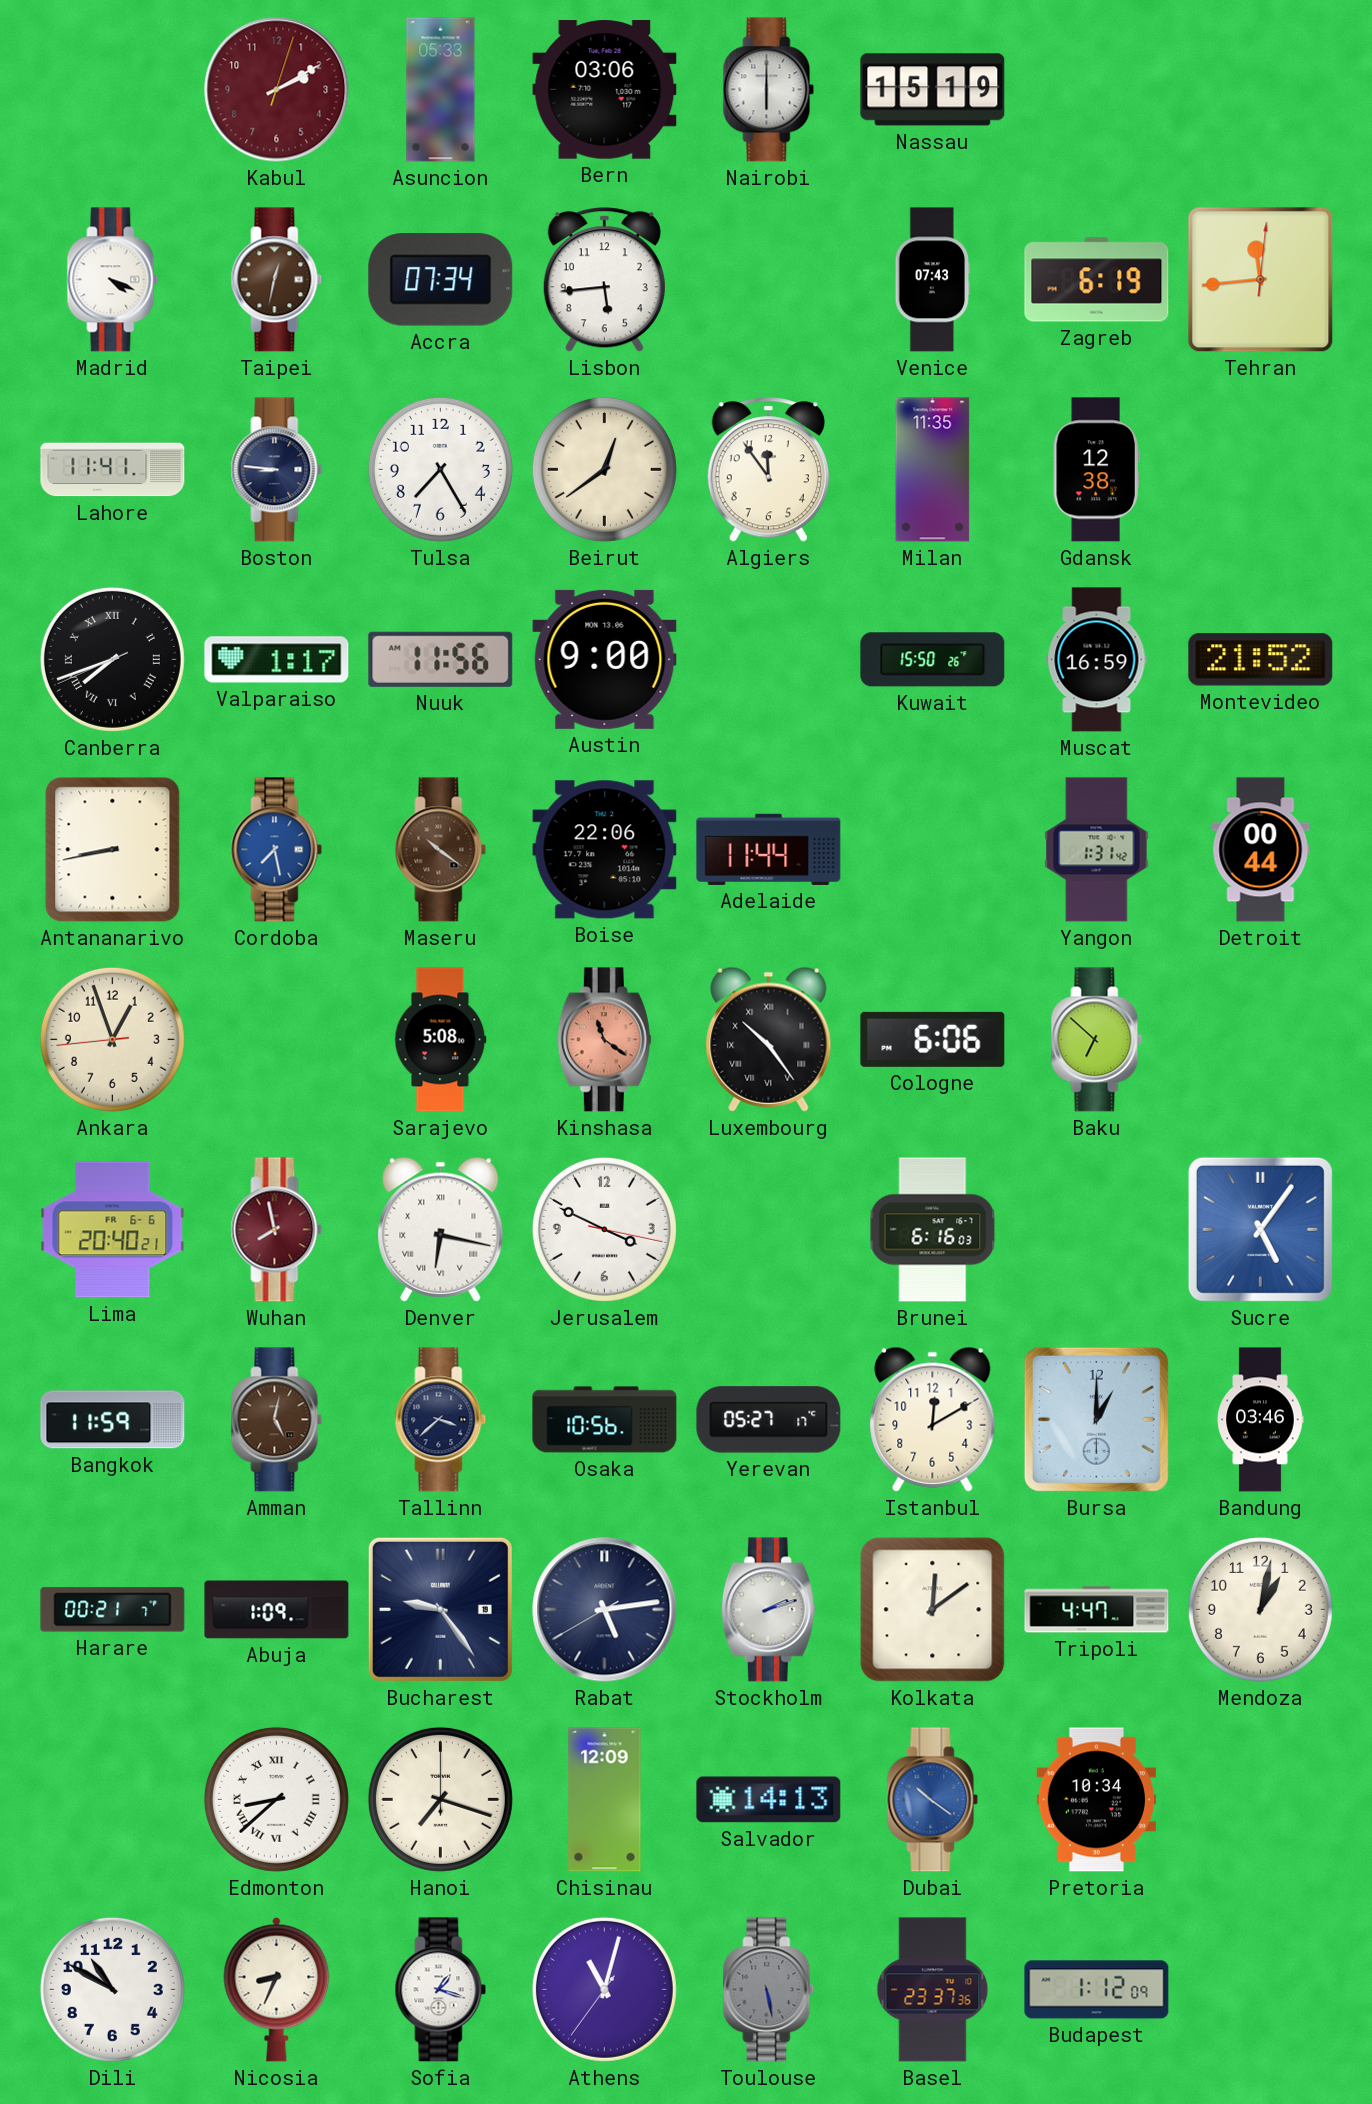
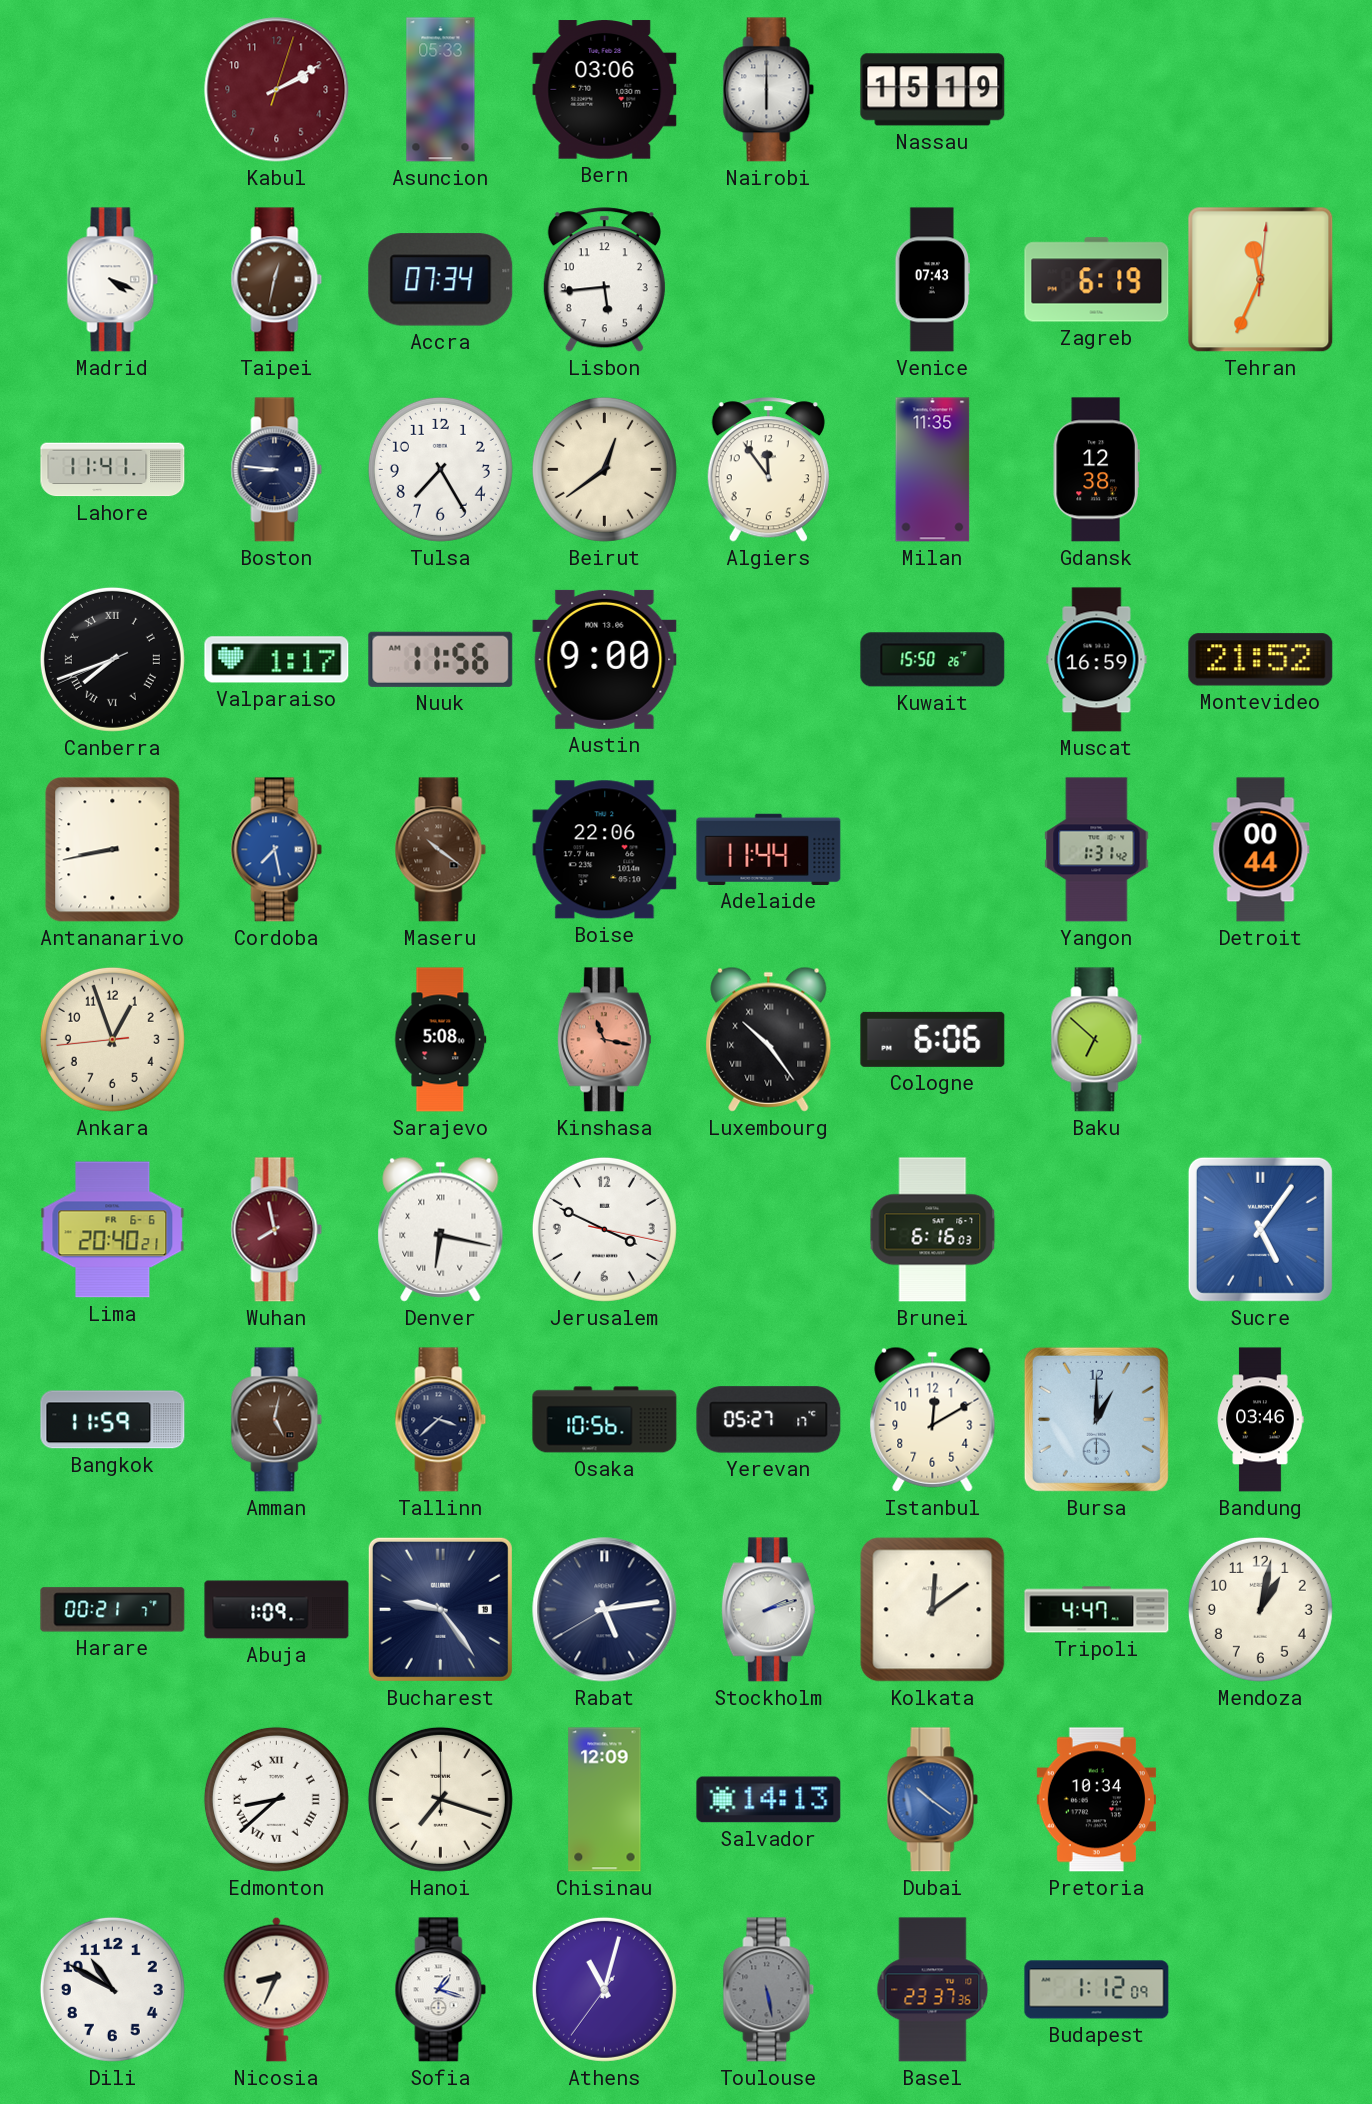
Tehran: 11:44 -> 11:34
Kinshasa: 11:21 -> 11:17
